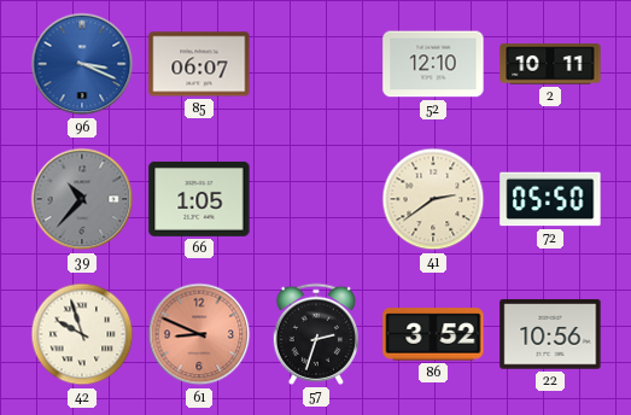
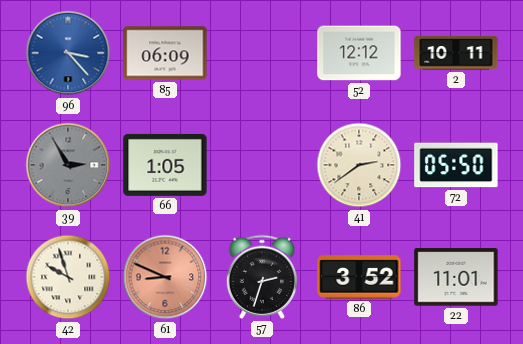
96: 3:19 -> 3:23
85: 06:07 -> 06:09
52: 12:10 -> 12:12
39: 10:37 -> 2:55
22: 10:56 -> 11:01
